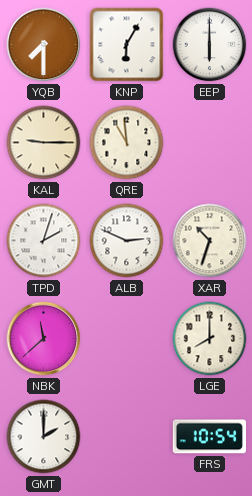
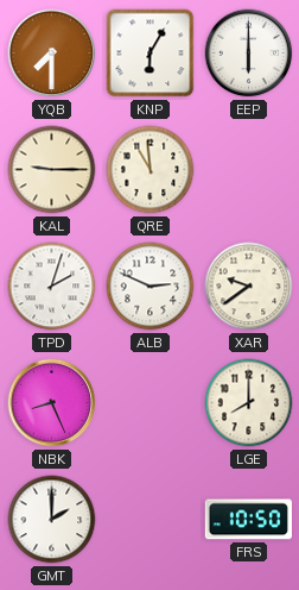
XAR: 10:33 -> 9:39
NBK: 11:38 -> 8:26
FRS: 10:54 -> 10:50
